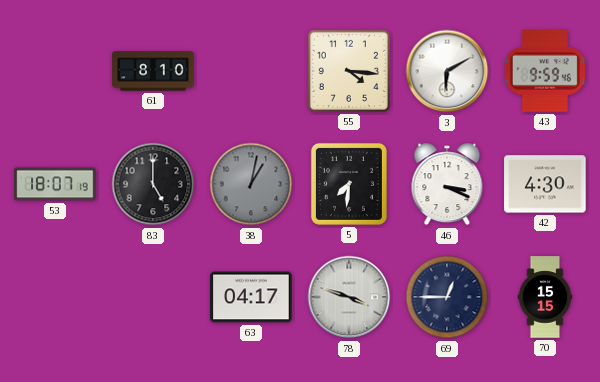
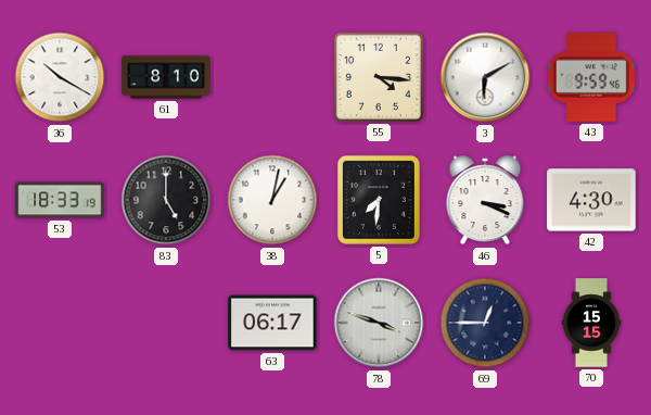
36: none -> 10:20
53: 18:07 -> 18:33
38 dial: grey -> white
63: 04:17 -> 06:17
